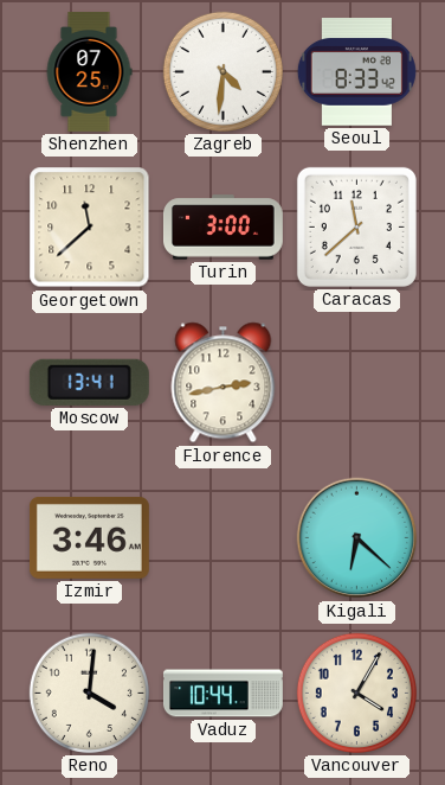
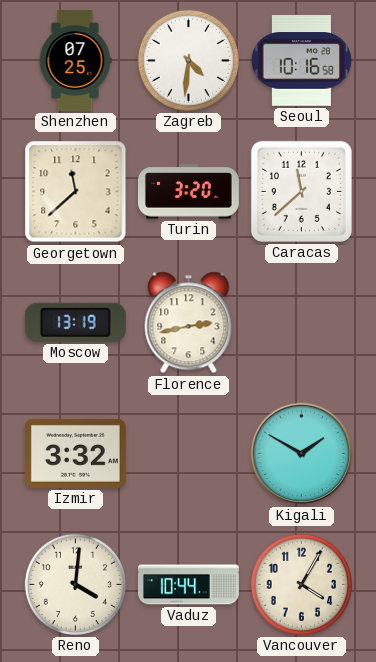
Seoul: 8:33 -> 10:16
Turin: 3:00 -> 3:20
Moscow: 13:41 -> 13:19
Izmir: 3:46 -> 3:32
Kigali: 6:22 -> 1:50
